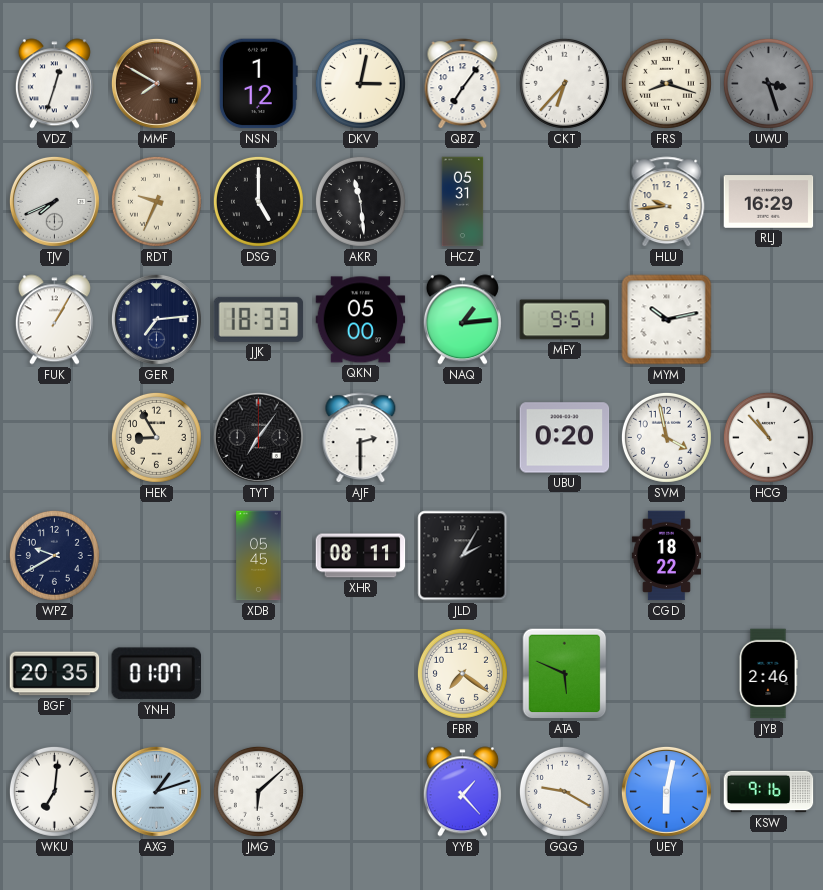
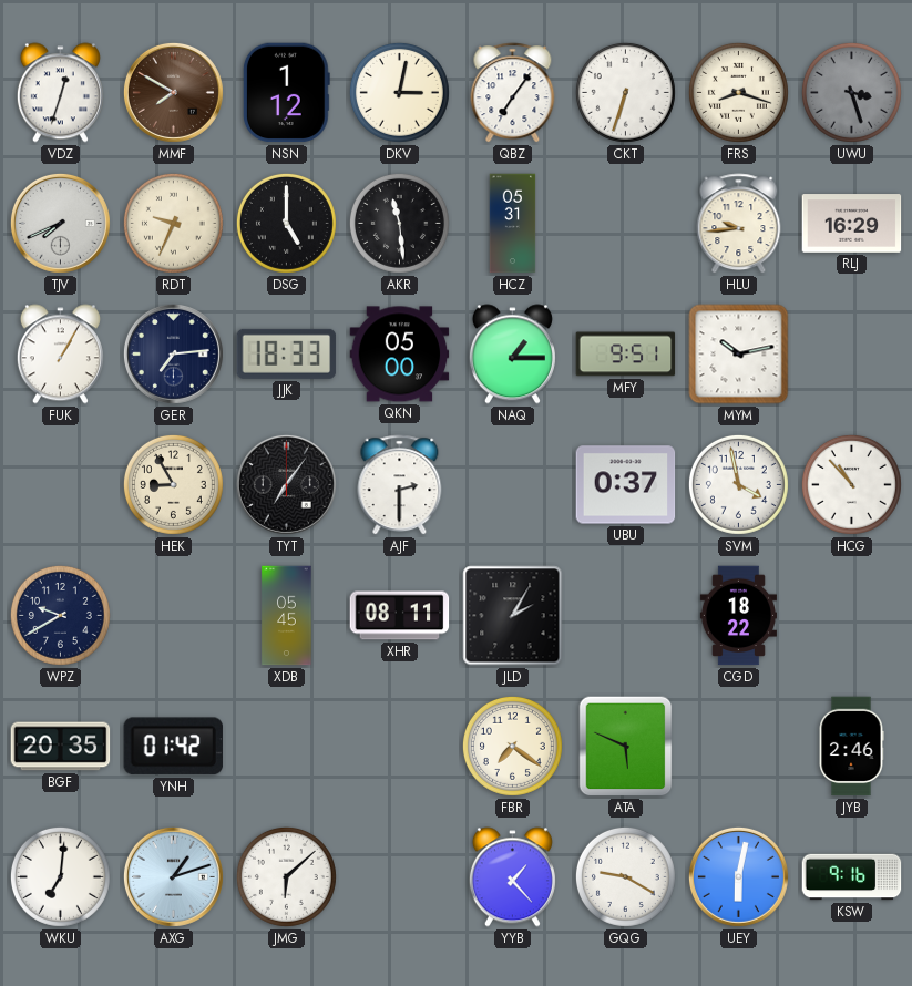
CKT: 6:37 -> 6:33
NAQ: 1:14 -> 1:15
UBU: 0:20 -> 0:37
YNH: 01:07 -> 01:42
